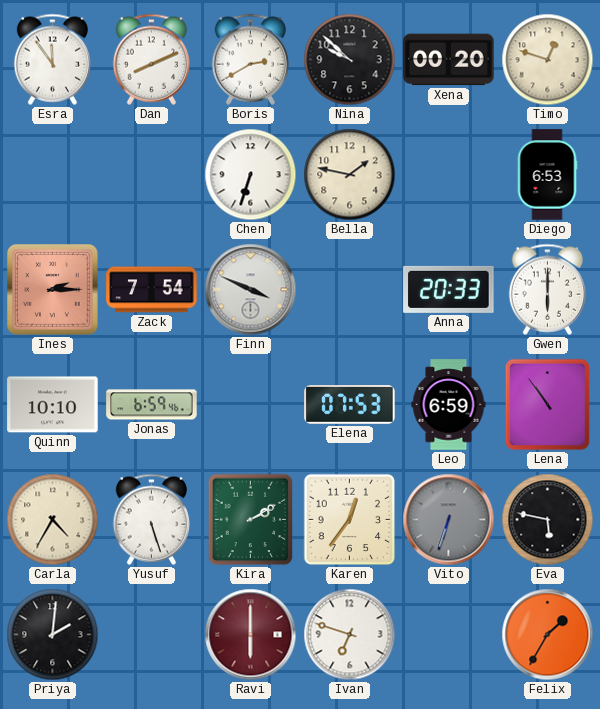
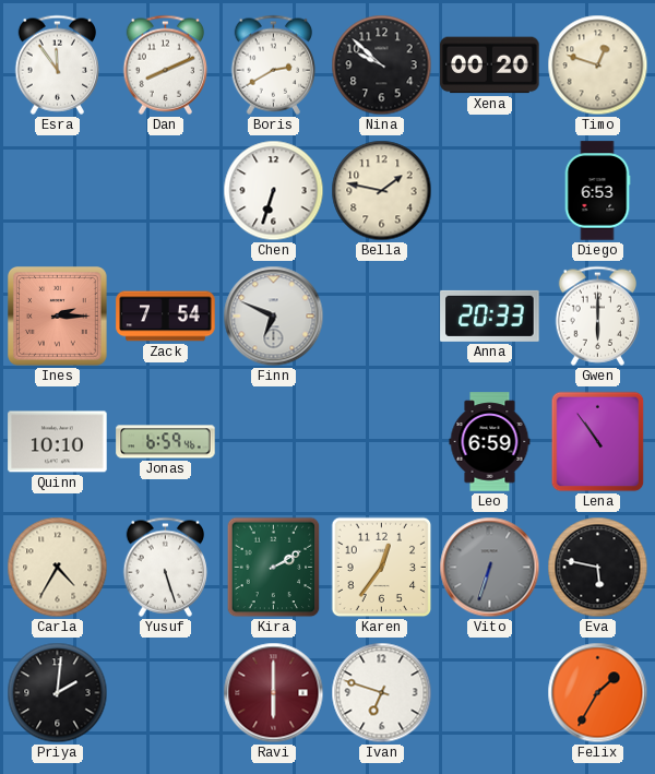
Finn: 3:49 -> 6:49
Elena: 07:53 -> none
